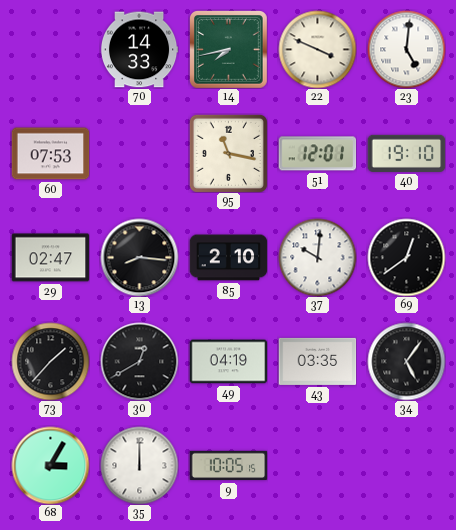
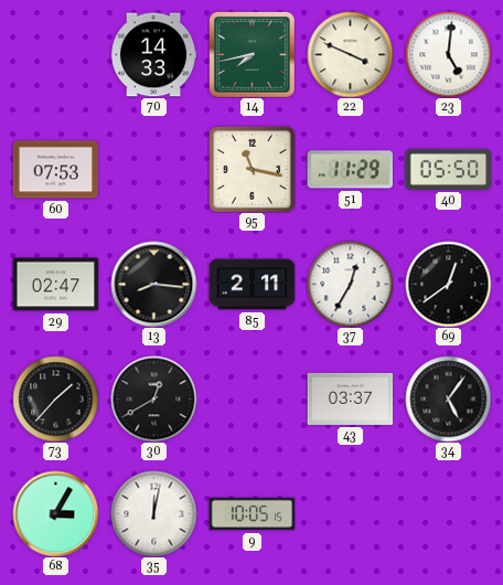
51: 12:01 -> 11:29
40: 19:10 -> 05:50
85: 2:10 -> 2:11
37: 10:01 -> 12:35
49: 04:19 -> none
43: 03:35 -> 03:37
35: 12:00 -> 12:02
